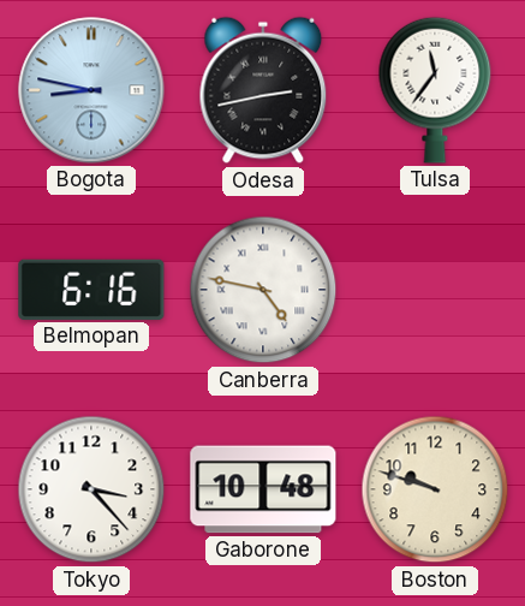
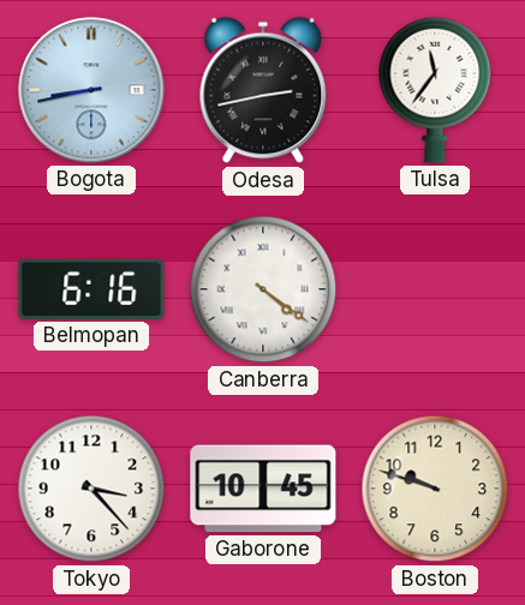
Bogota: 8:47 -> 8:43
Canberra: 4:47 -> 4:21
Gaborone: 10:48 -> 10:45
